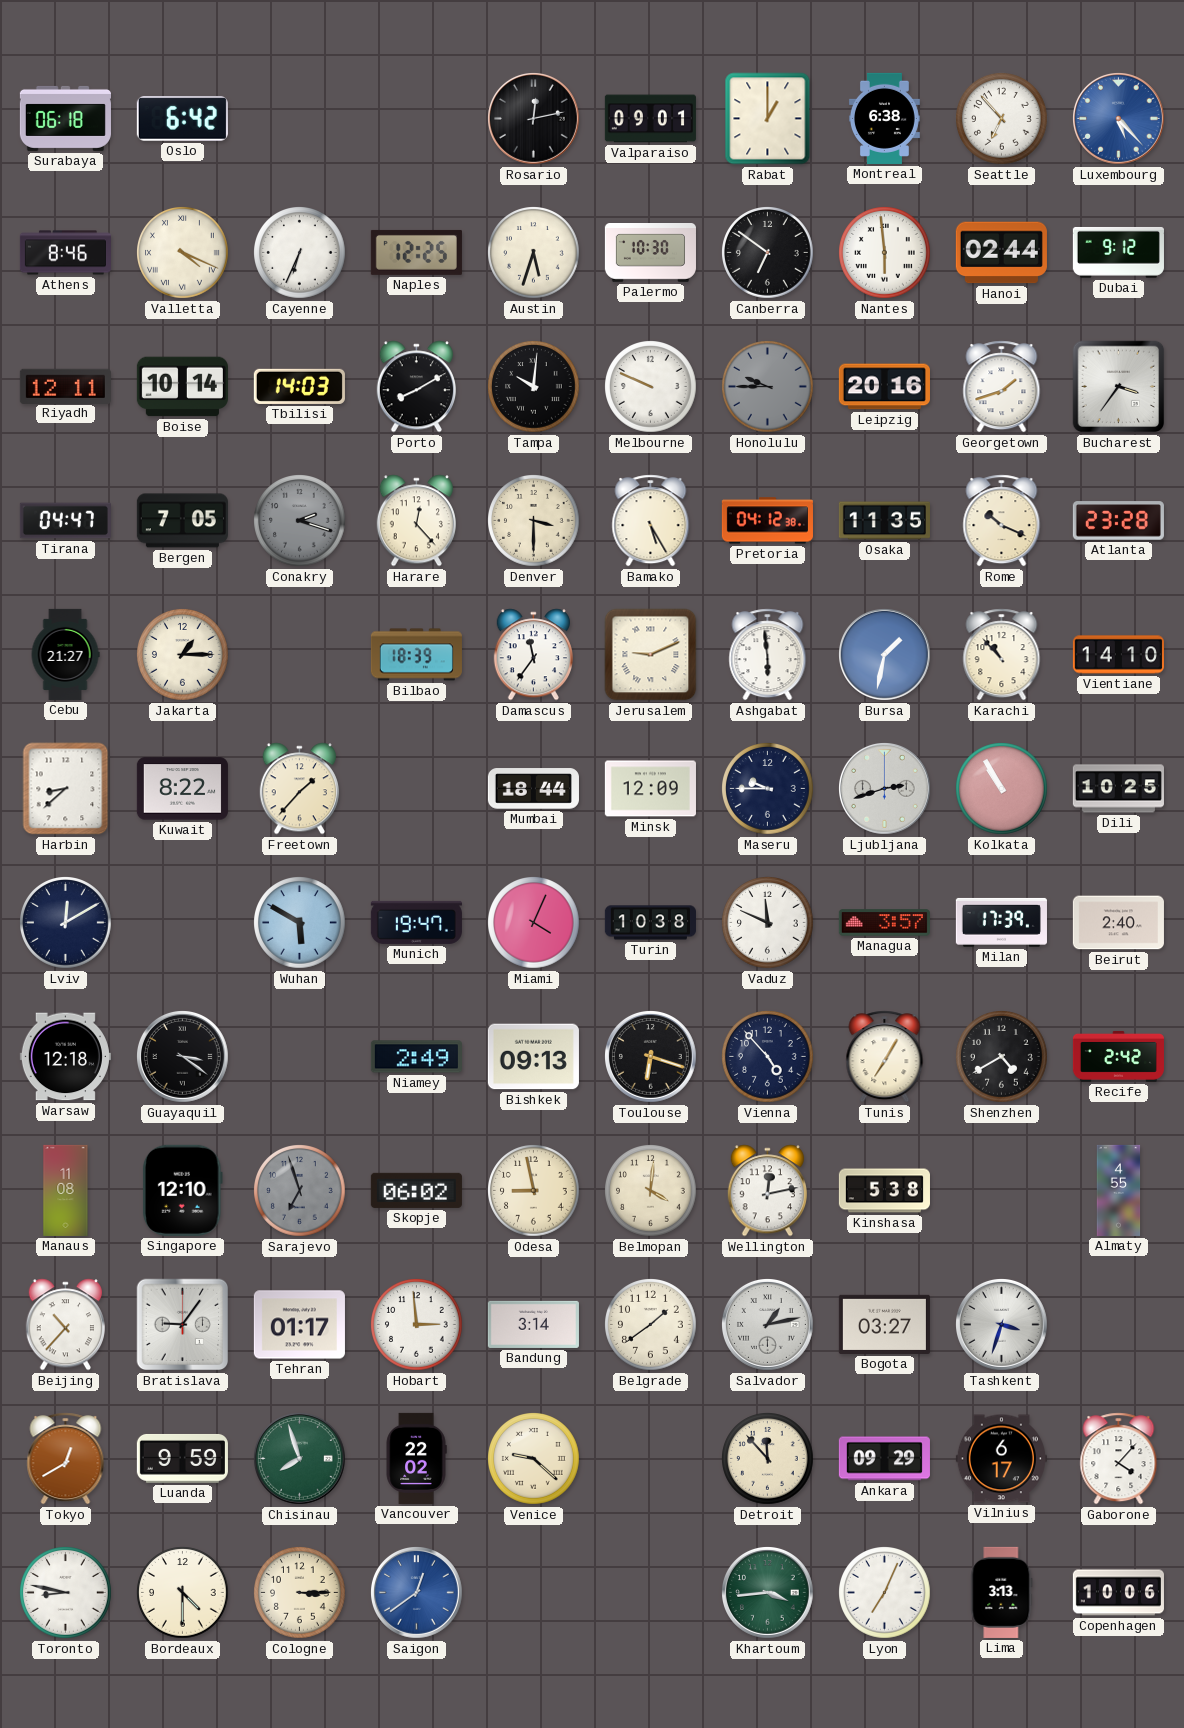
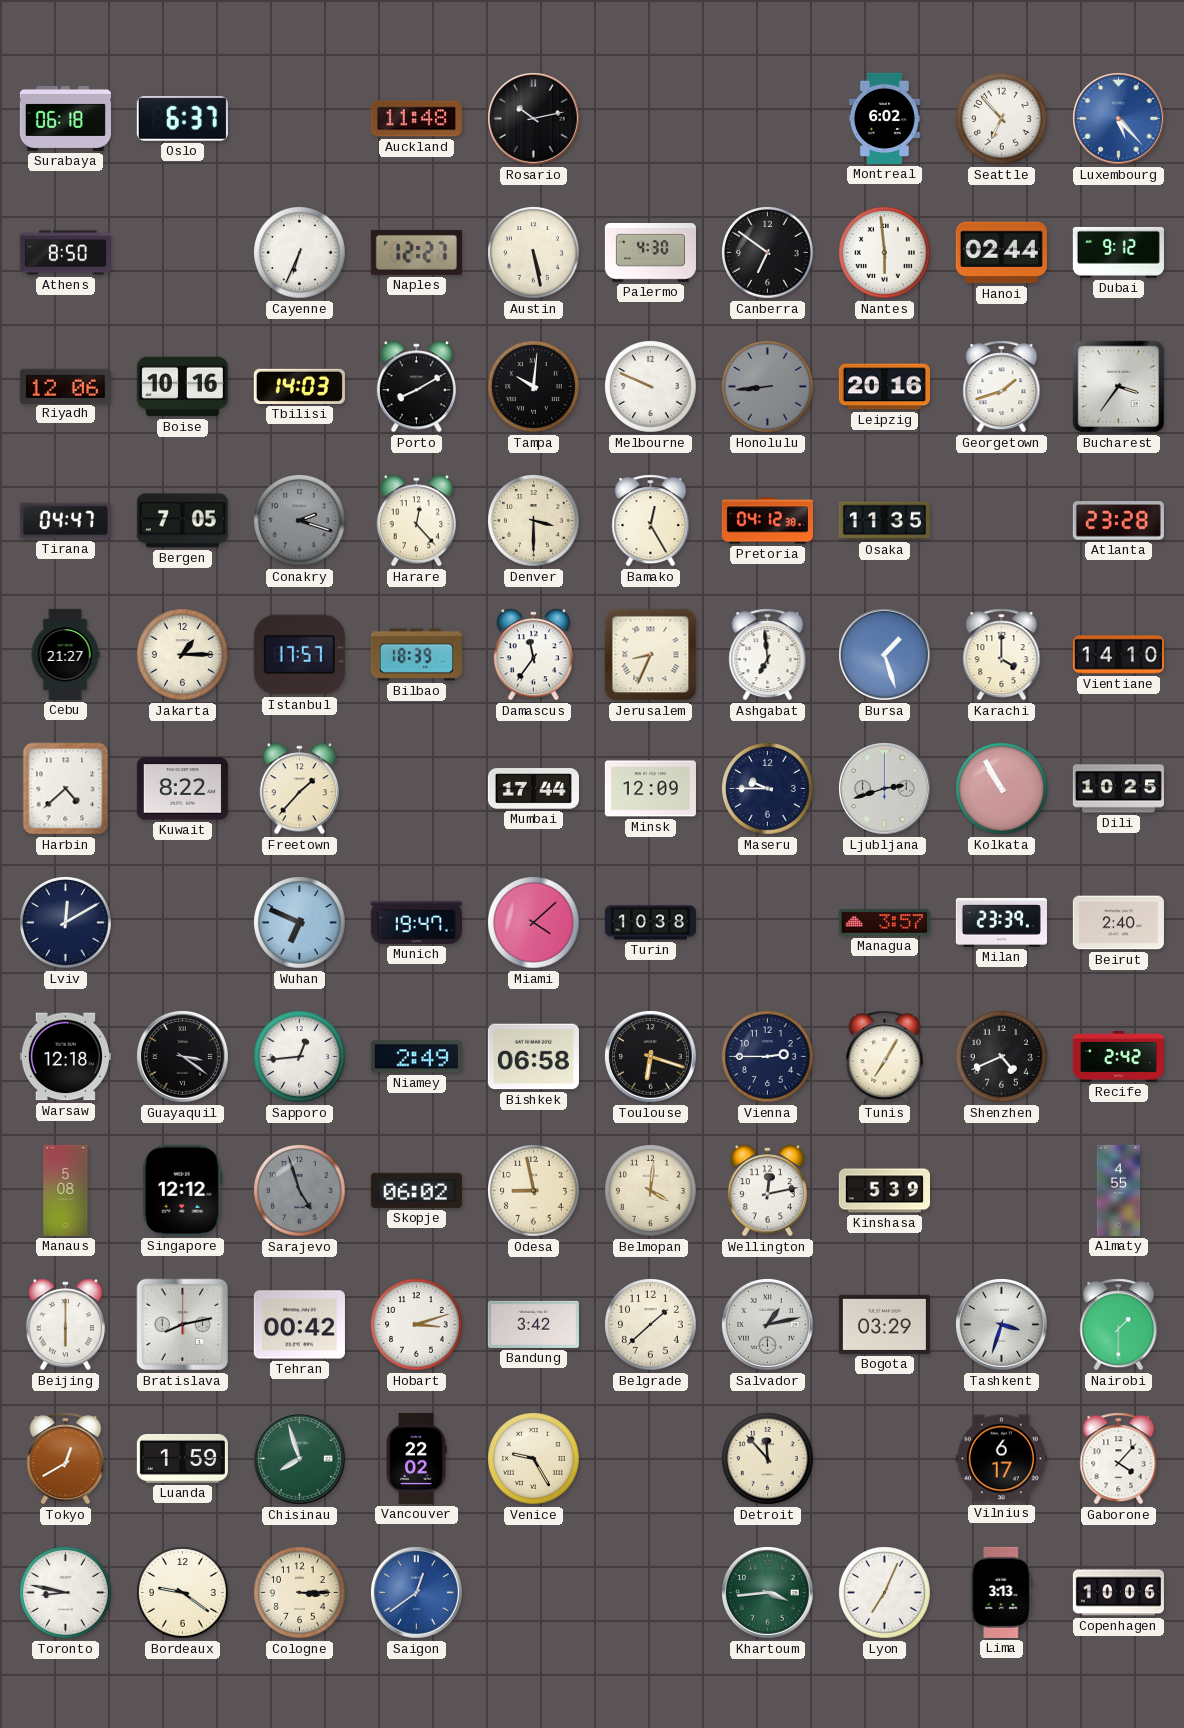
Oslo: 6:42 -> 6:37
Auckland: none -> 11:48
Rosario: 12:13 -> 10:13
Valparaiso: 09:01 -> none
Rabat: 1:00 -> none
Montreal: 6:38 -> 6:02
Athens: 8:46 -> 8:50
Valletta: 4:19 -> none
Naples: 12:25 -> 12:27
Austin: 5:33 -> 5:28
Palermo: 10:30 -> 4:30
Riyadh: 12:11 -> 12:06
Boise: 10:14 -> 10:16
Honolulu: 9:45 -> 8:44
Bamako: 5:25 -> 12:25
Rome: 10:19 -> none
Istanbul: none -> 17:57
Jerusalem: 9:11 -> 8:34
Ashgabat: 5:59 -> 6:59
Bursa: 1:32 -> 1:27
Karachi: 10:53 -> 4:00
Harbin: 8:38 -> 4:38
Mumbai: 18:44 -> 17:44
Wuhan: 5:50 -> 6:49
Miami: 4:04 -> 4:08
Vaduz: 11:49 -> none
Milan: 17:39 -> 23:39
Sapporo: none -> 12:44
Bishkek: 09:13 -> 06:58
Vienna: 4:53 -> 2:45
Shenzhen: 4:40 -> 4:41
Manaus: 11:08 -> 5:08
Singapore: 12:10 -> 12:12
Sarajevo: 6:57 -> 4:57
Kinshasa: 5:38 -> 5:39
Beijing: 10:37 -> 6:00
Bratislava: 9:06 -> 8:13
Tehran: 01:17 -> 00:42
Hobart: 2:59 -> 3:12
Bandung: 3:14 -> 3:42
Belgrade: 1:39 -> 1:38
Bogota: 03:27 -> 03:29
Nairobi: none -> 1:30
Luanda: 9:59 -> 1:59
Venice: 9:22 -> 9:25
Ankara: 09:29 -> none
Bordeaux: 4:30 -> 9:21
